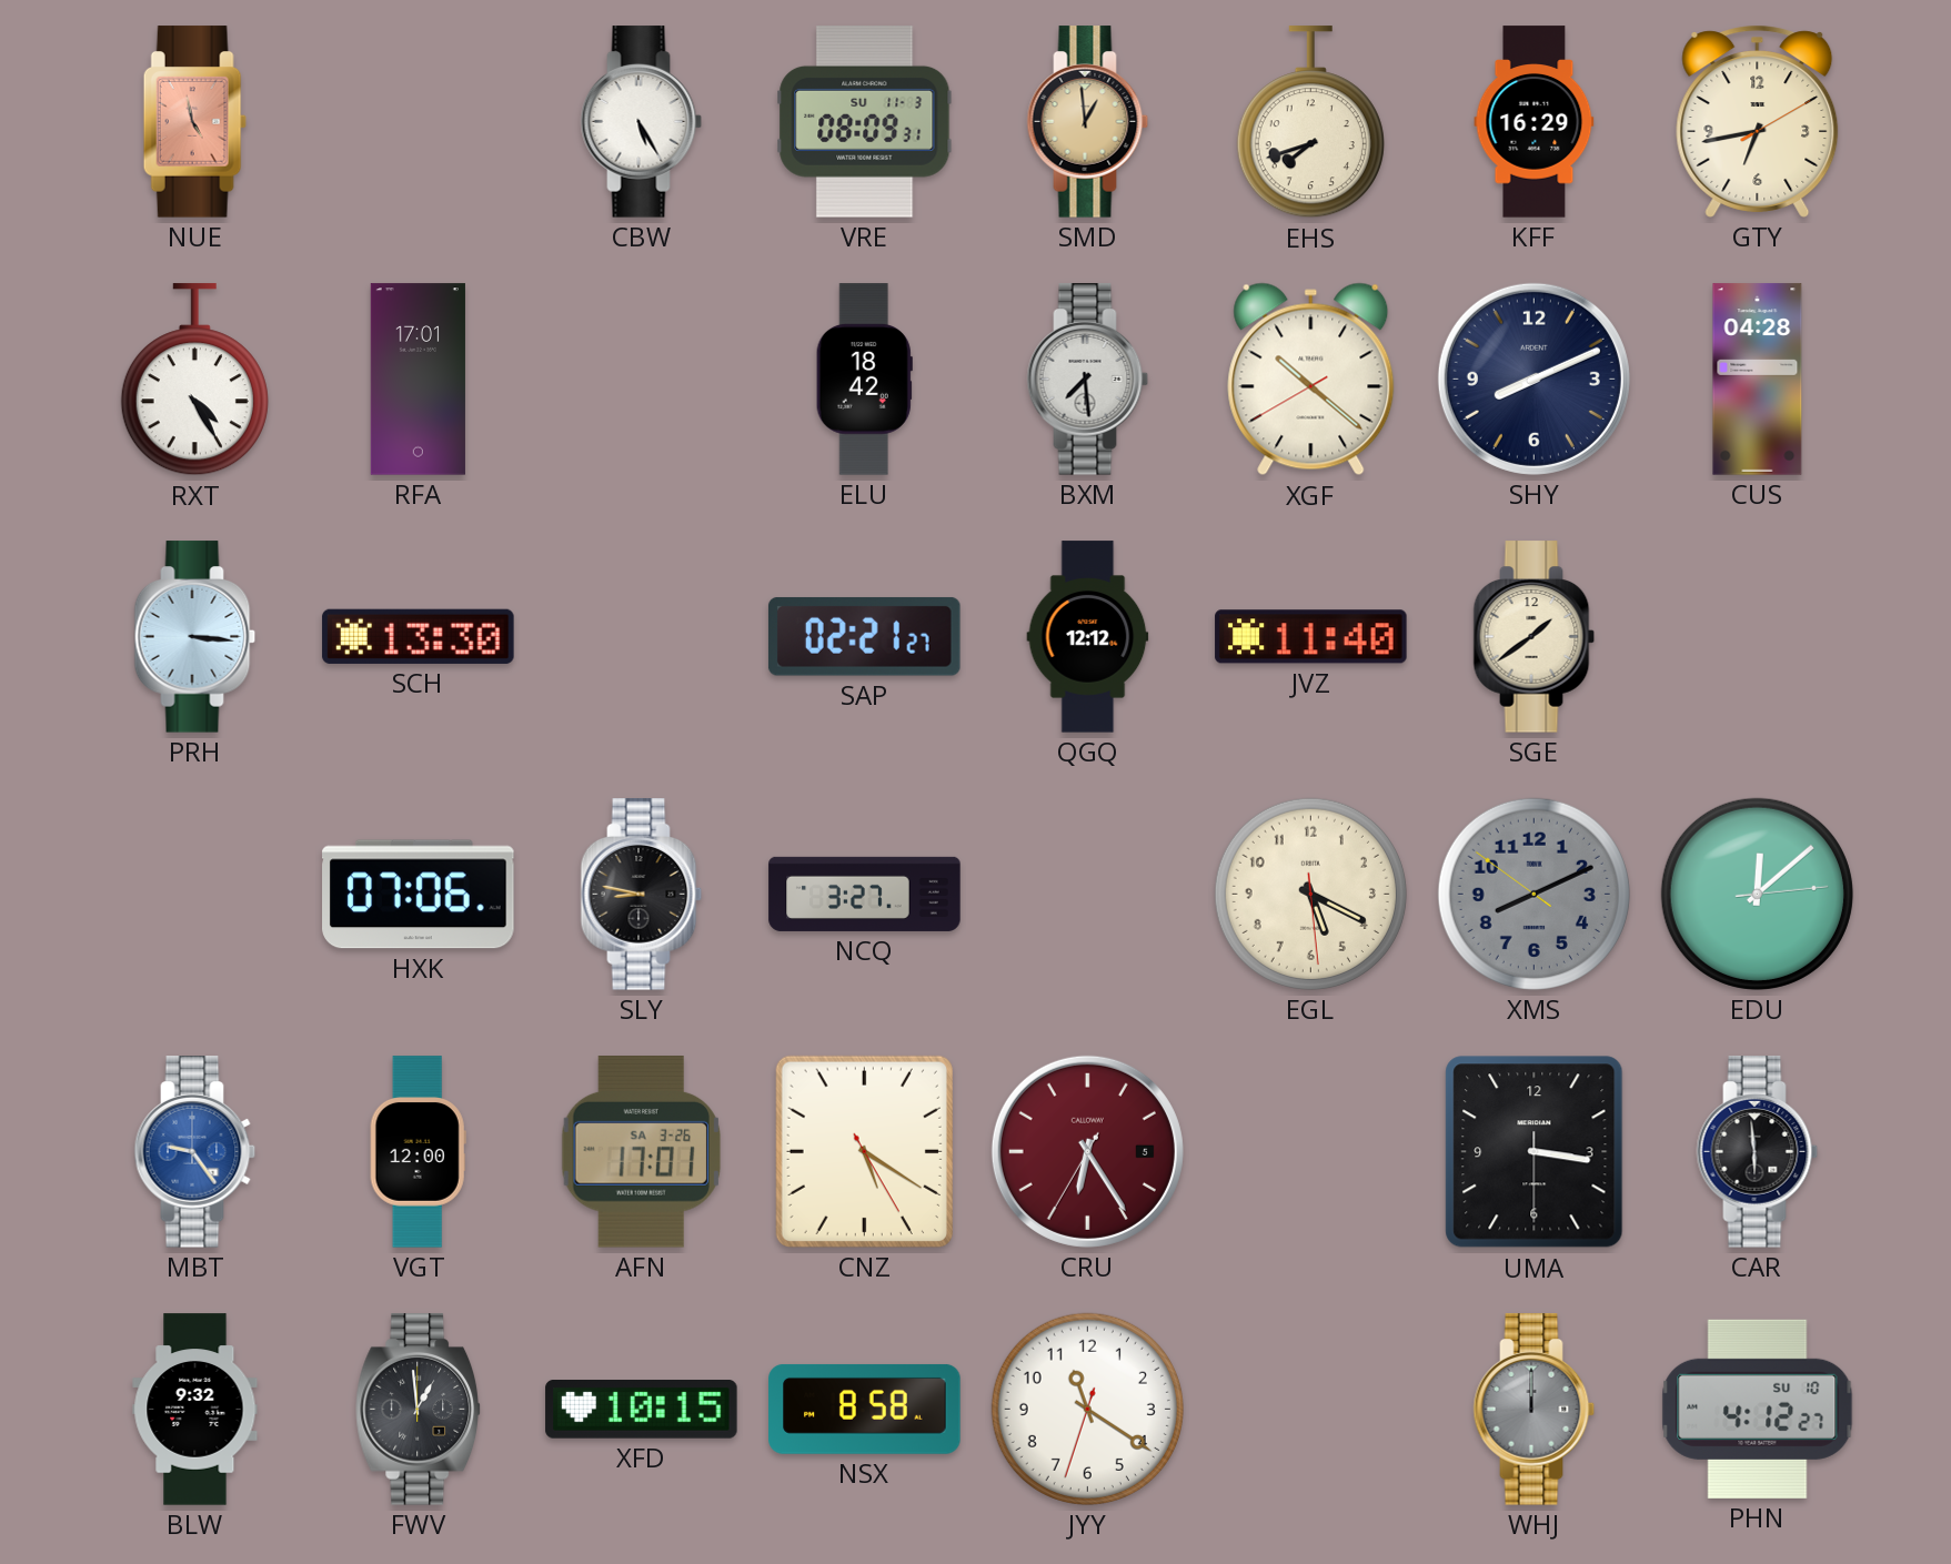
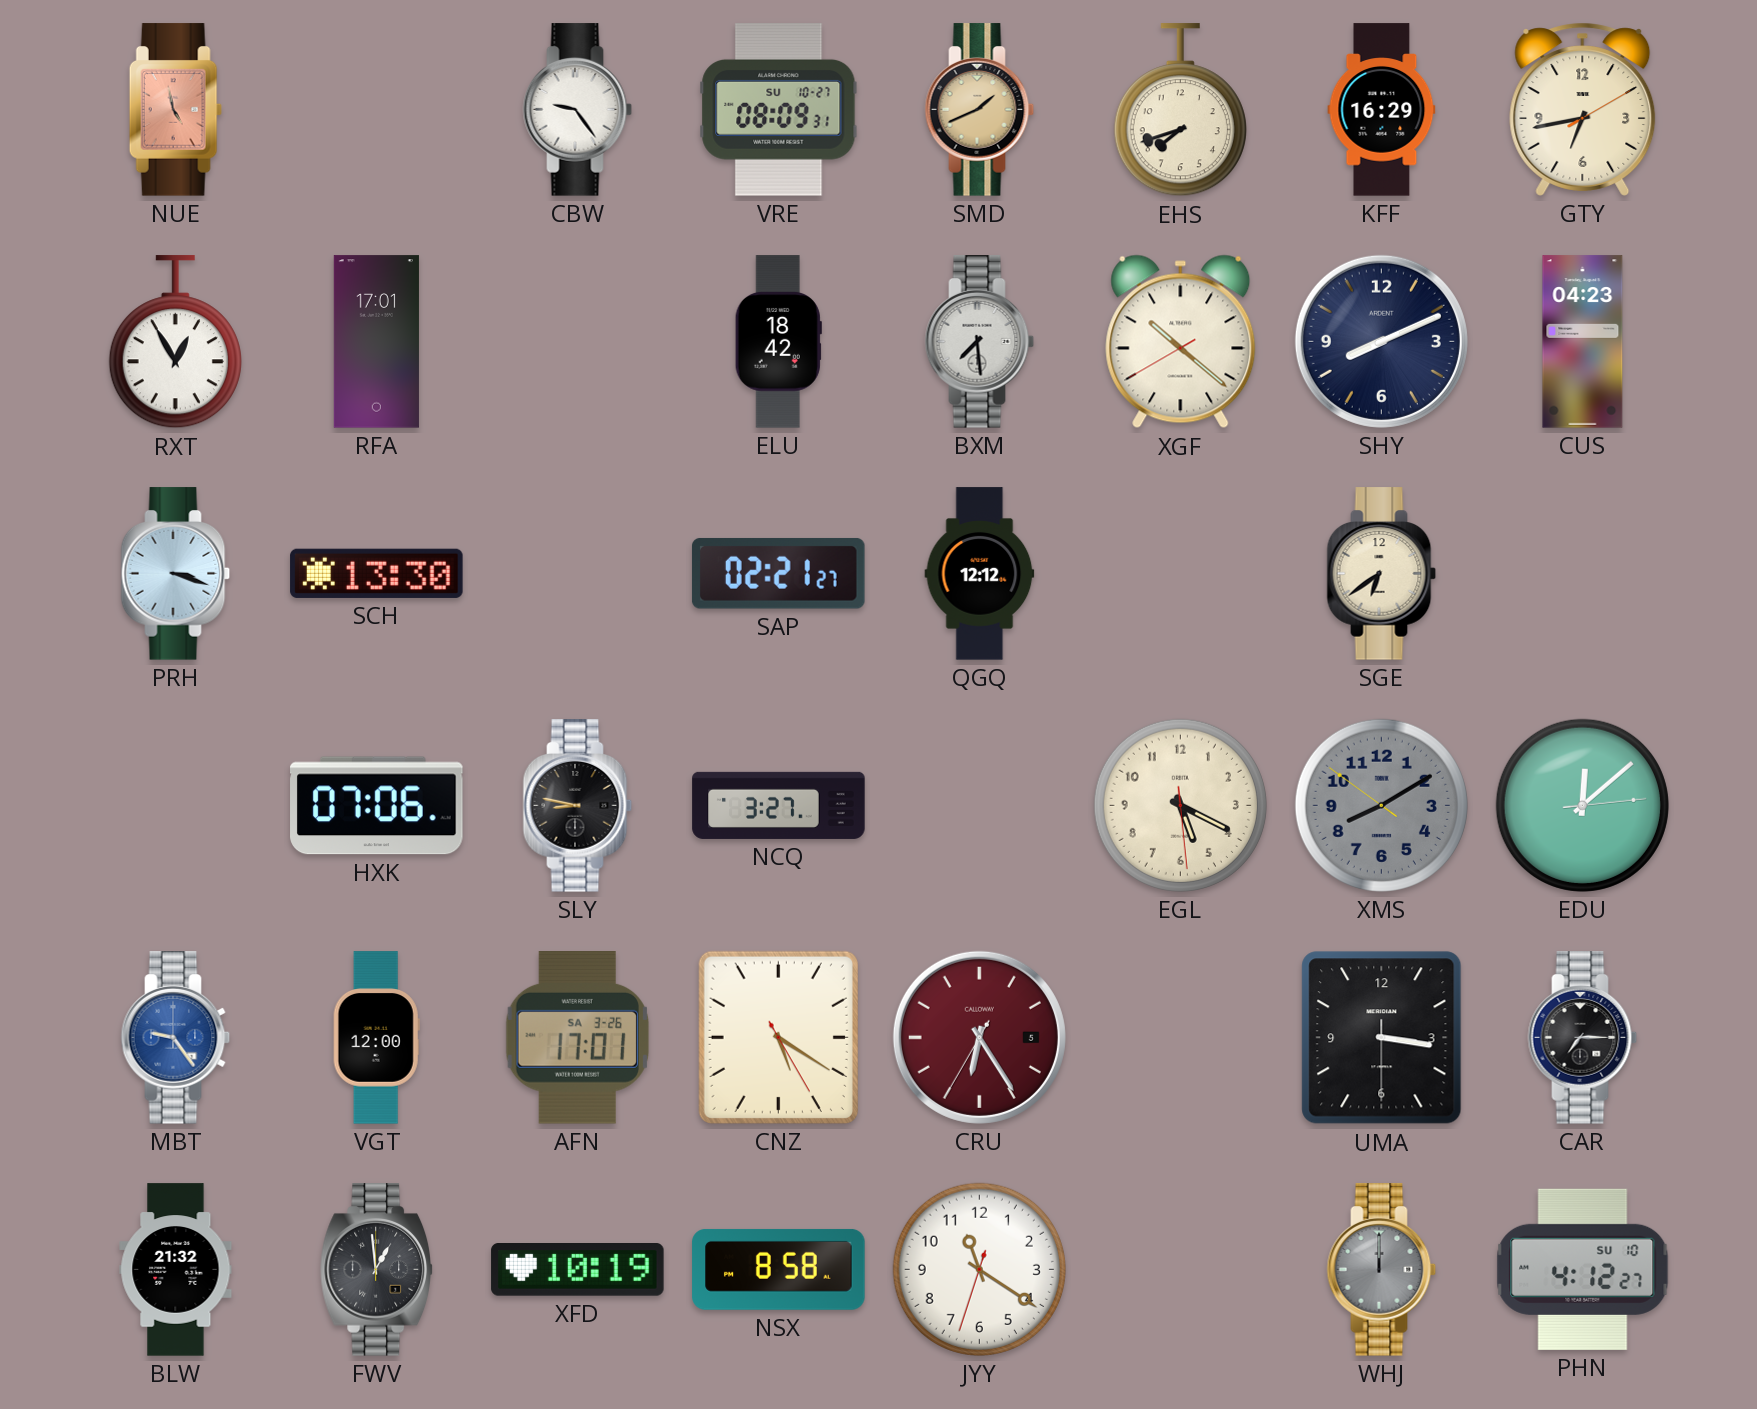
CBW: 5:25 -> 9:24
VRE date: SU 11-3 -> SU 10-27
SMD: 12:59 -> 1:41
RXT: 4:25 -> 12:55
CUS: 04:28 -> 04:23
PRH: 3:16 -> 3:18
JVZ: 11:40 -> none
SGE: 1:39 -> 6:39
XMS: 8:10 -> 8:09
CAR: 5:59 -> 7:15
BLW: 9:32 -> 21:32
XFD: 10:15 -> 10:19
